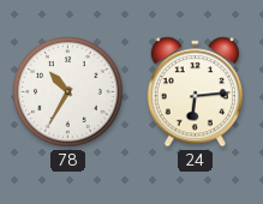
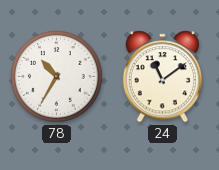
24: 6:14 -> 11:09
